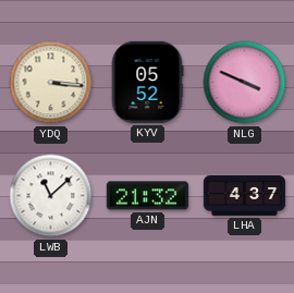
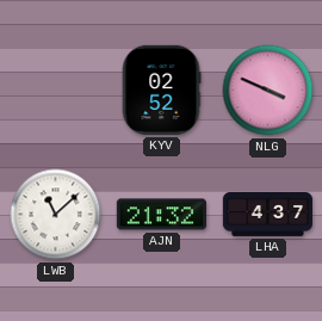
YDQ: 3:16 -> none
KYV: 05:52 -> 02:52
